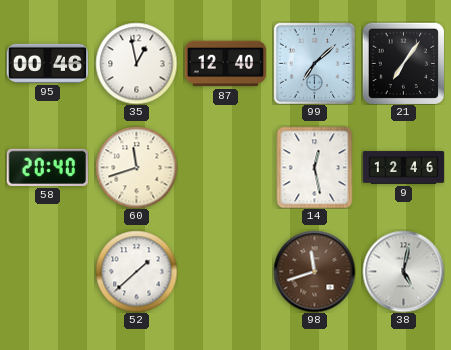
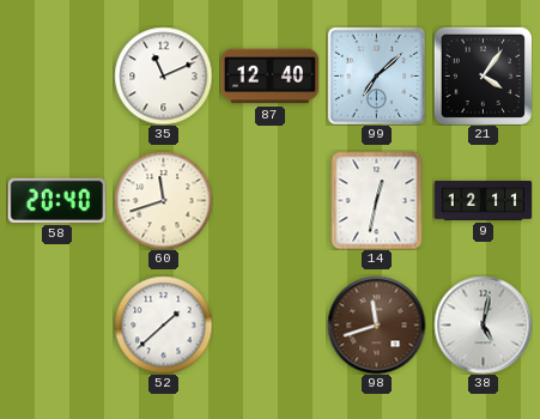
95: 00:46 -> none
35: 12:58 -> 11:11
21: 7:06 -> 4:06
14: 12:28 -> 12:32
9: 12:46 -> 12:11
